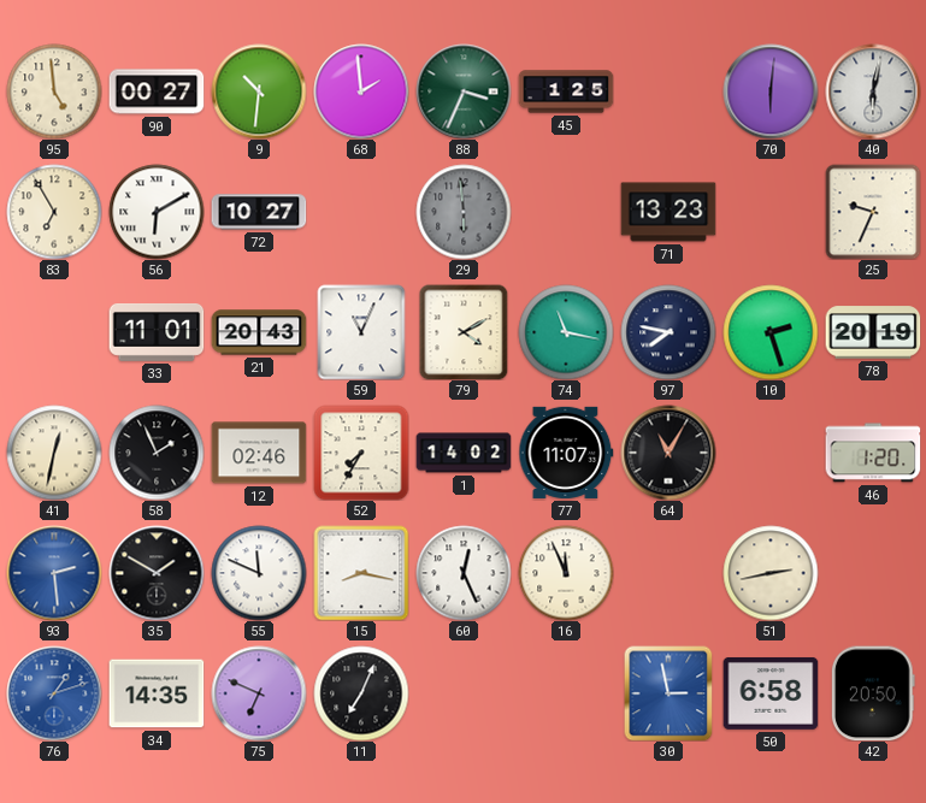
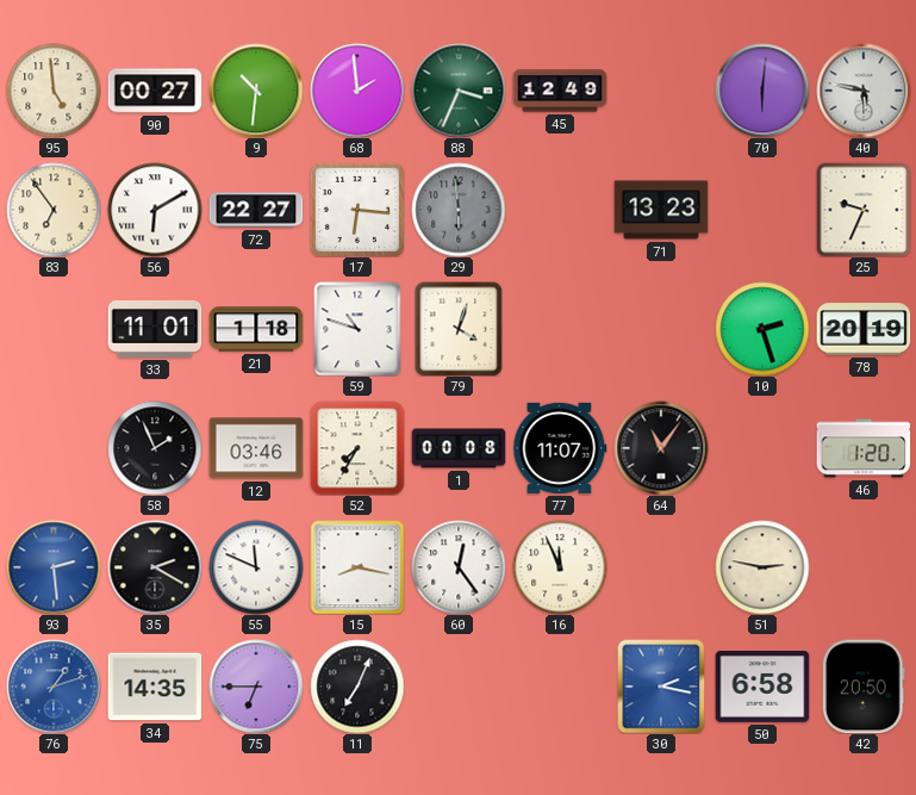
45: 1:25 -> 12:49
40: 6:02 -> 5:47
83: 6:55 -> 6:54
72: 10:27 -> 22:27
17: none -> 6:16
21: 20:43 -> 1:18
59: 11:04 -> 10:48
79: 4:10 -> 4:03
74: 11:17 -> none
97: 7:47 -> none
41: 12:32 -> none
12: 02:46 -> 03:46
1: 14:02 -> 00:08
64: 11:05 -> 11:06
35: 1:50 -> 2:20
60: 12:26 -> 12:24
51: 2:43 -> 2:47
75: 6:49 -> 6:45
30: 2:58 -> 2:17
